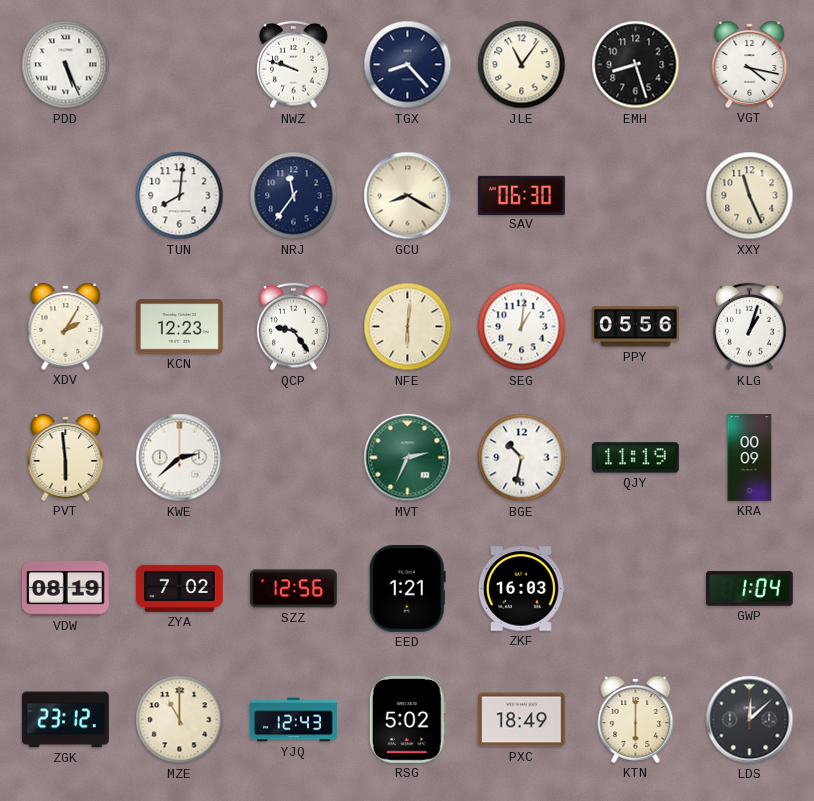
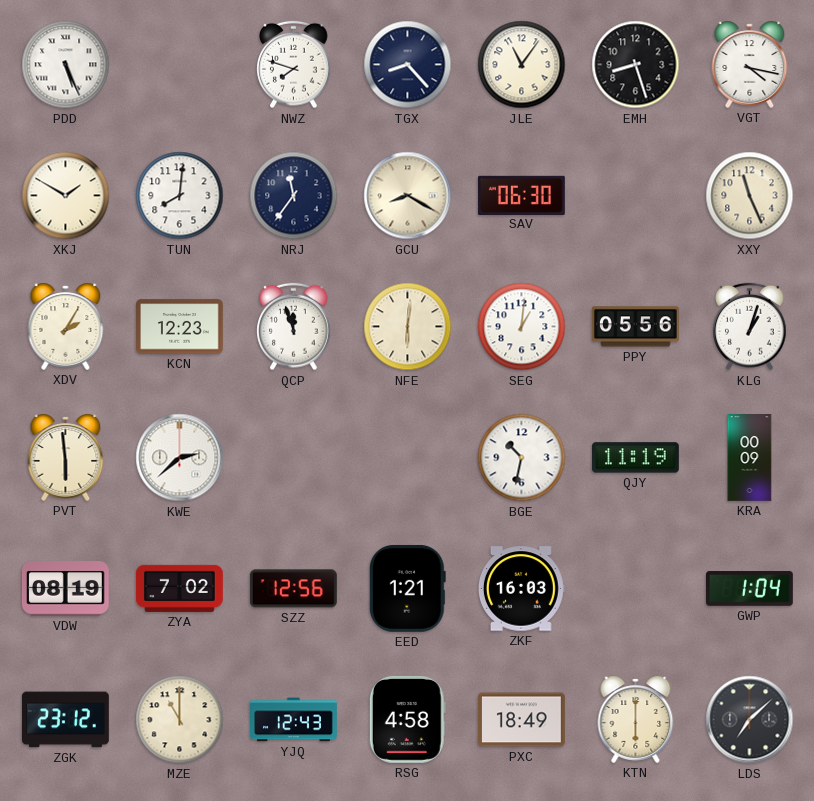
NWZ: 9:48 -> 7:48
XKJ: none -> 1:50
QCP: 9:24 -> 11:57
MVT: 2:34 -> none
RSG: 5:02 -> 4:58
LDS: 12:08 -> 7:08
